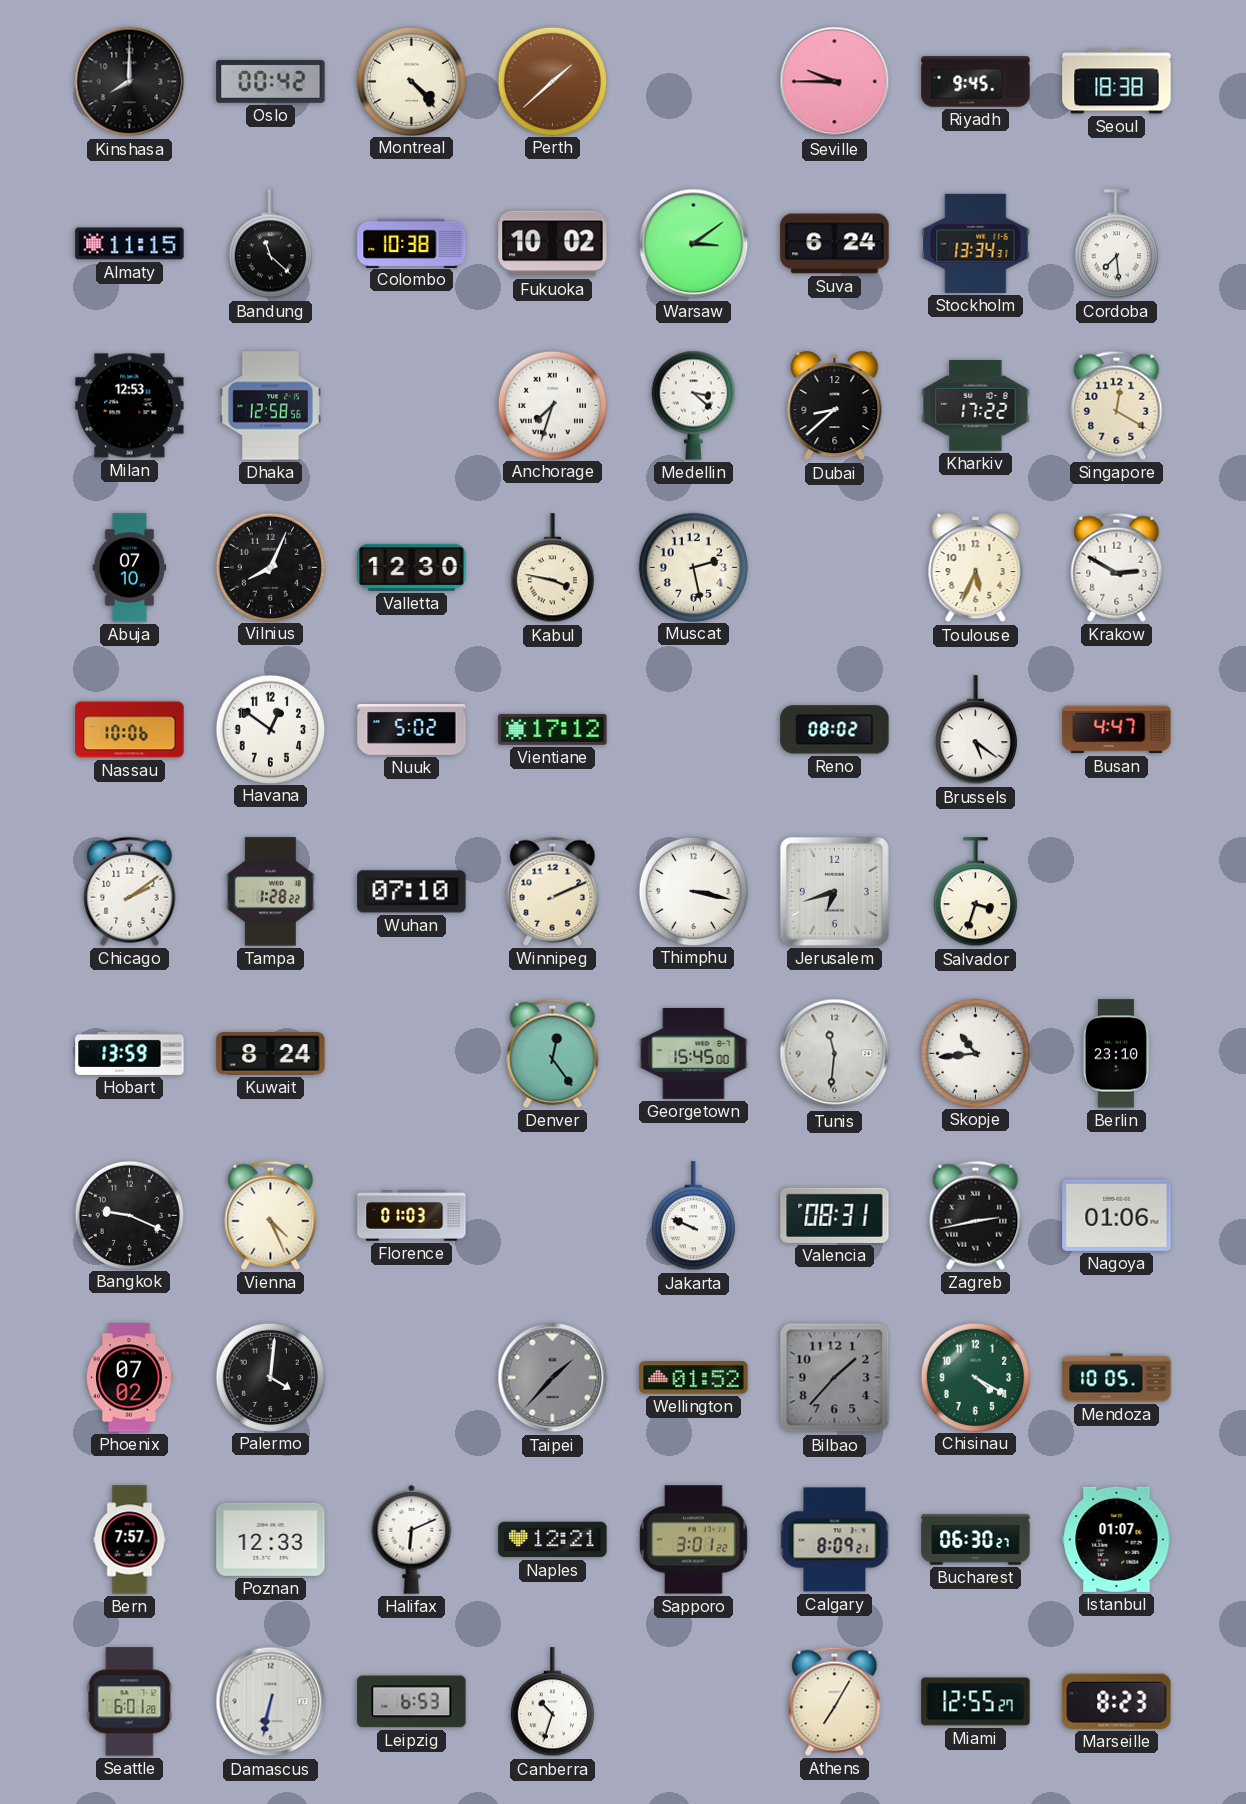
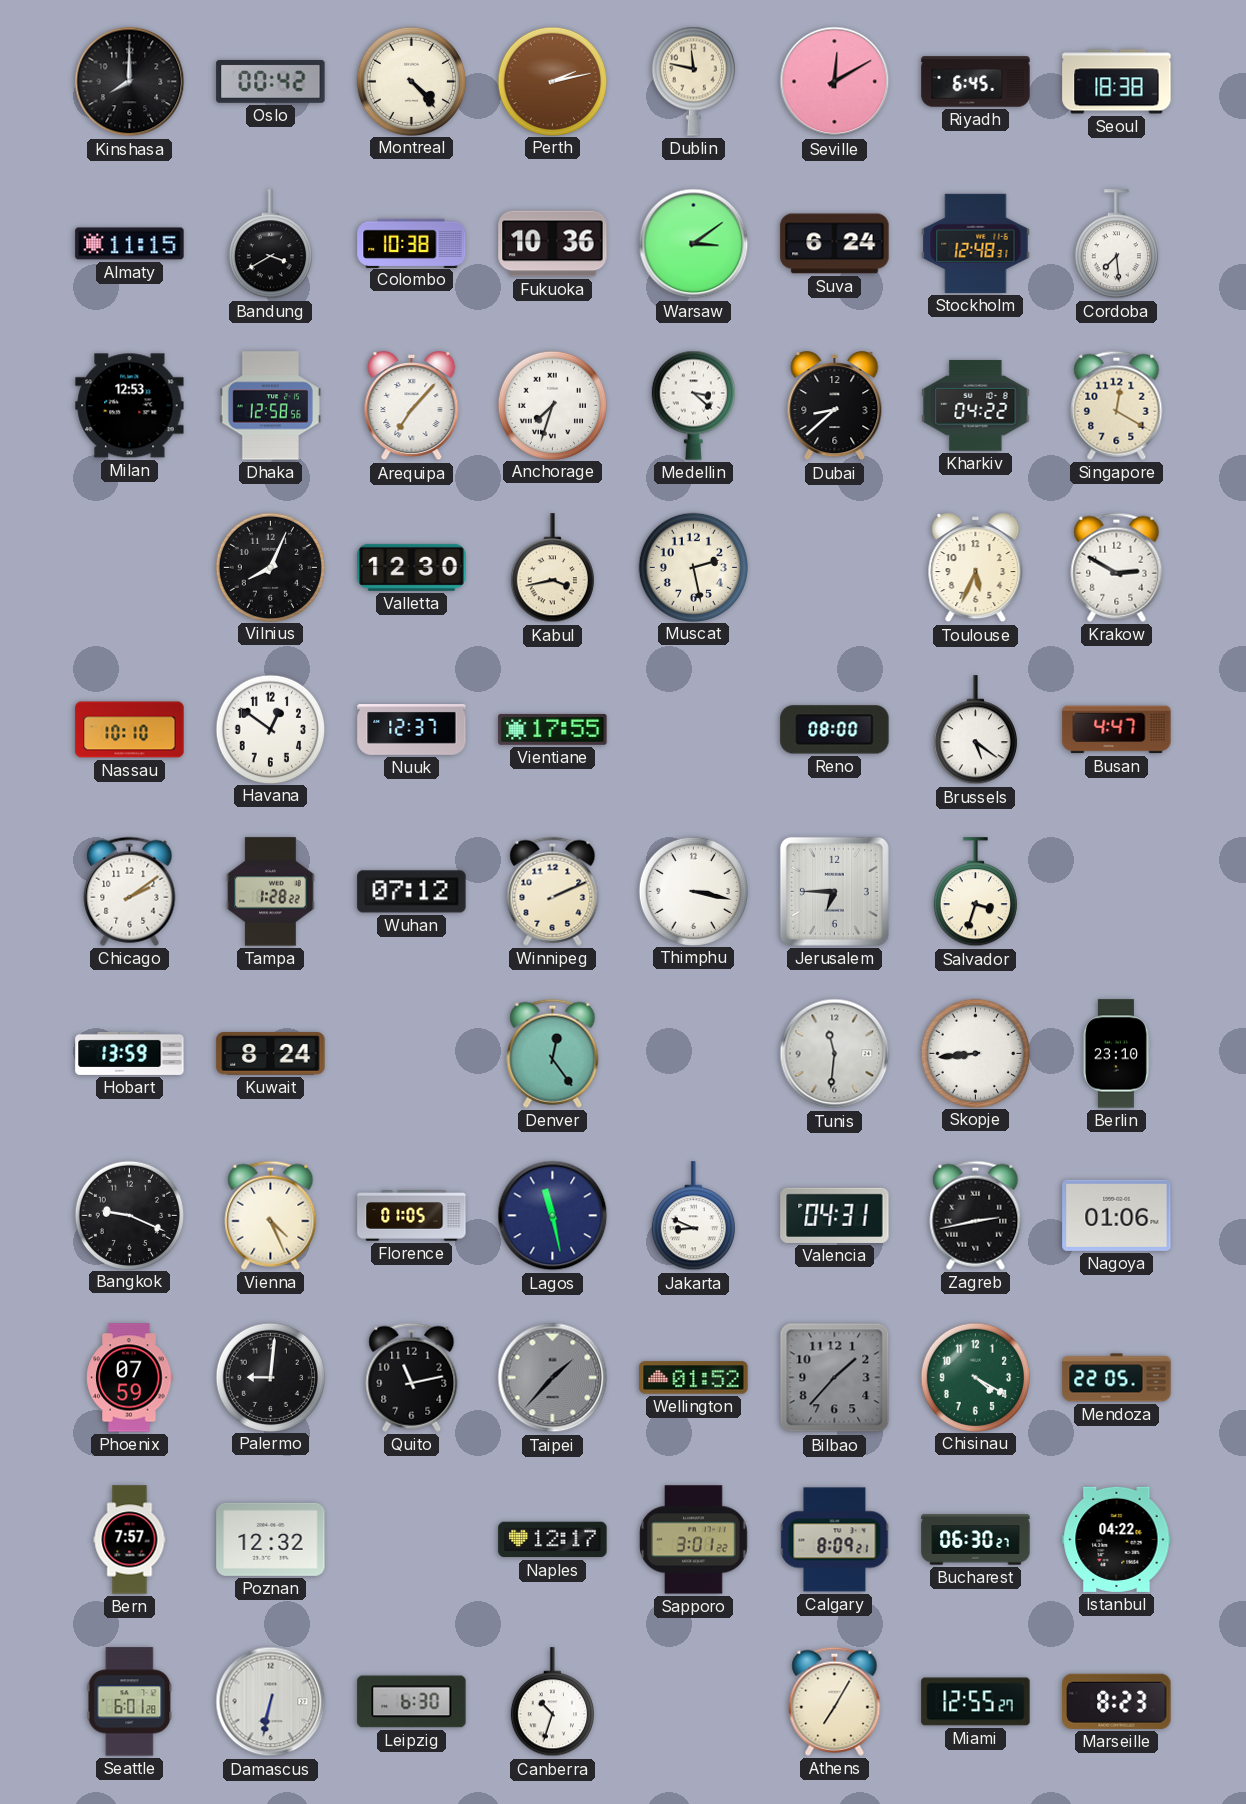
Perth: 1:38 -> 2:13
Dublin: none -> 11:47
Seville: 9:45 -> 12:10
Riyadh: 9:45 -> 6:45
Bandung: 11:22 -> 3:40
Fukuoka: 10:02 -> 10:36
Stockholm: 13:34 -> 12:48
Arequipa: none -> 7:07
Kharkiv: 17:22 -> 04:22
Abuja: 07:10 -> none
Kabul: 3:47 -> 3:43
Nassau: 10:06 -> 10:10
Nuuk: 5:02 -> 12:37
Vientiane: 17:12 -> 17:55
Reno: 08:02 -> 08:00
Wuhan: 07:10 -> 07:12
Jerusalem: 6:42 -> 6:45
Georgetown: 15:45 -> none
Skopje: 10:44 -> 8:44
Florence: 01:03 -> 01:05
Lagos: none -> 11:28
Jakarta: 9:49 -> 8:49
Valencia: 08:31 -> 04:31
Phoenix: 07:02 -> 07:59
Palermo: 4:01 -> 9:01
Quito: none -> 11:13
Mendoza: 10:05 -> 22:05
Poznan: 12:33 -> 12:32
Halifax: 6:11 -> none
Naples: 12:21 -> 12:17
Istanbul: 01:07 -> 04:22
Leipzig: 6:53 -> 6:30
